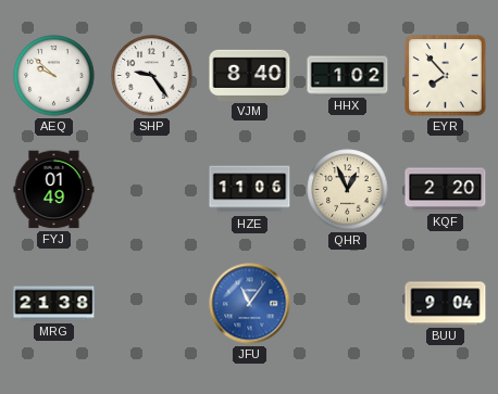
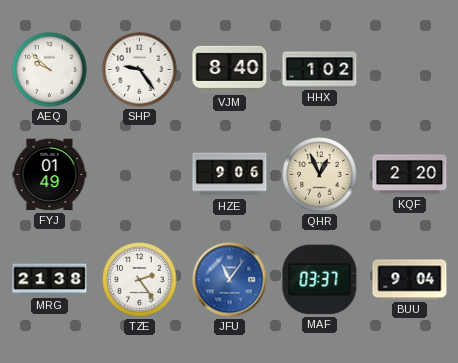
EYR: 7:53 -> none
HZE: 11:06 -> 9:06
TZE: none -> 2:24
MAF: none -> 03:37
